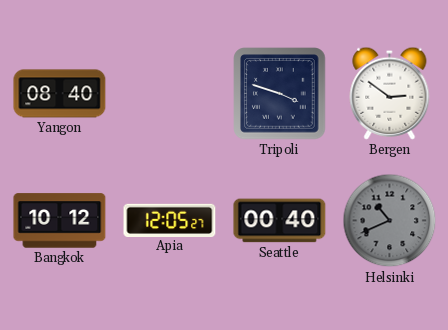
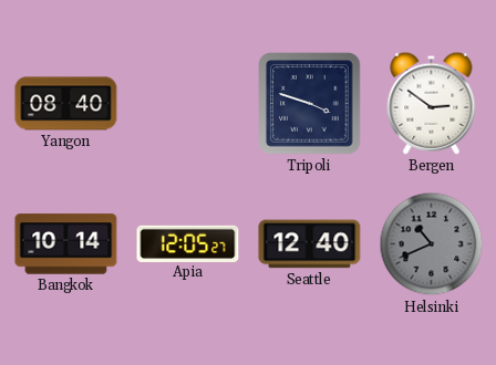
Bangkok: 10:12 -> 10:14
Seattle: 00:40 -> 12:40
